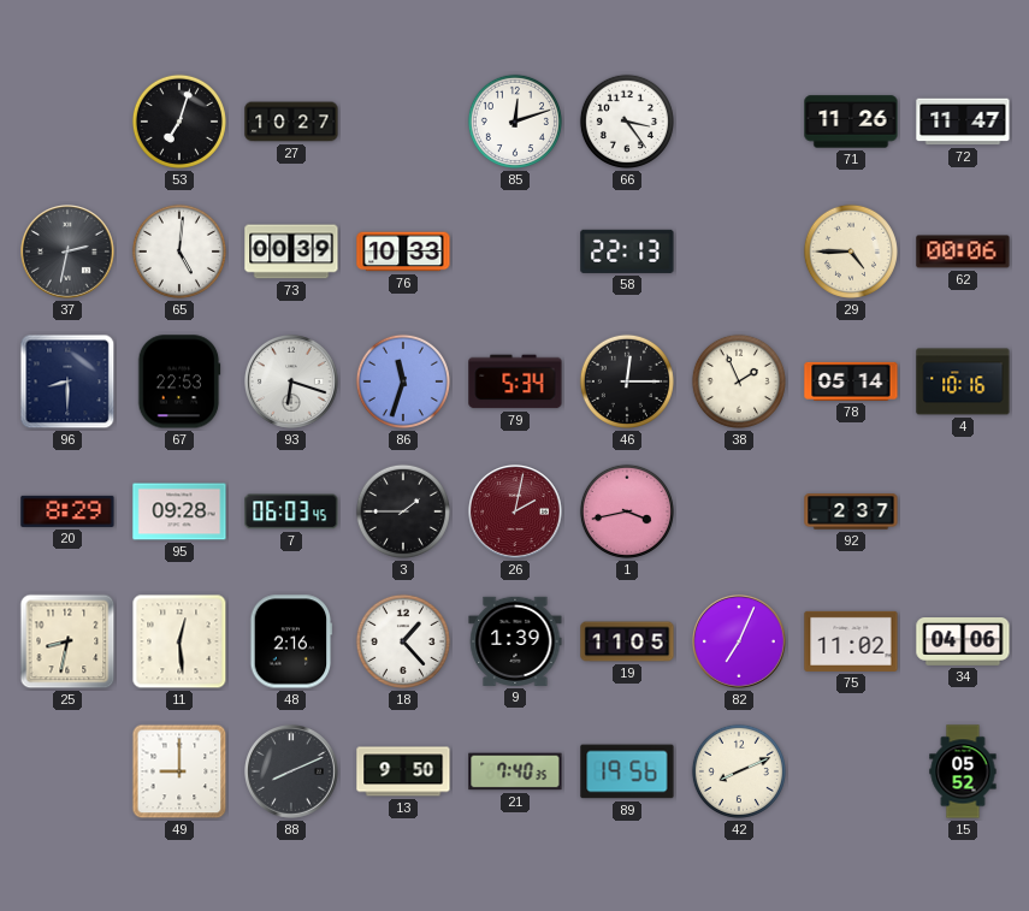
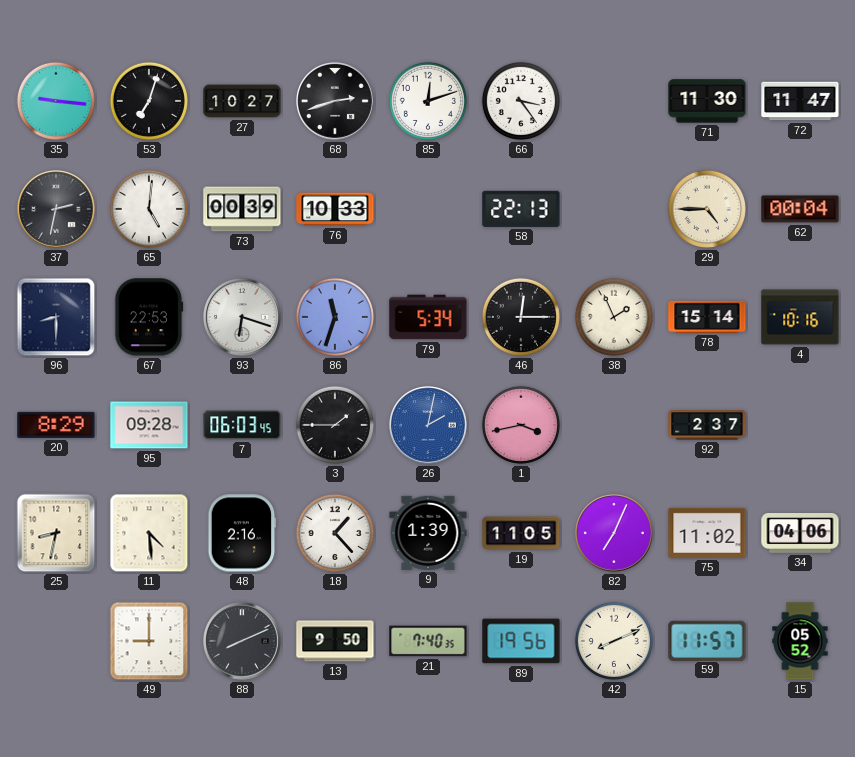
35: none -> 9:16
68: none -> 2:42
71: 11:26 -> 11:30
62: 00:06 -> 00:04
78: 05:14 -> 15:14
26 dial: burgundy -> blue
11: 12:29 -> 4:29
59: none -> 11:57
